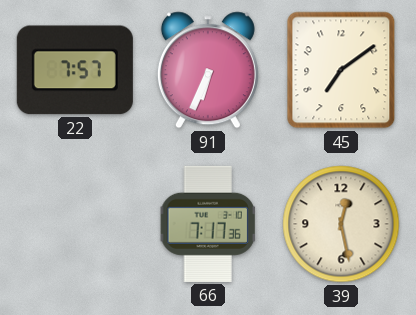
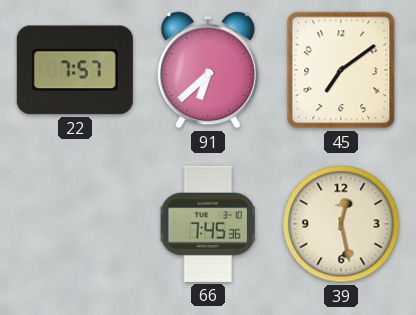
91: 6:34 -> 6:38
66: 7:17 -> 7:45
